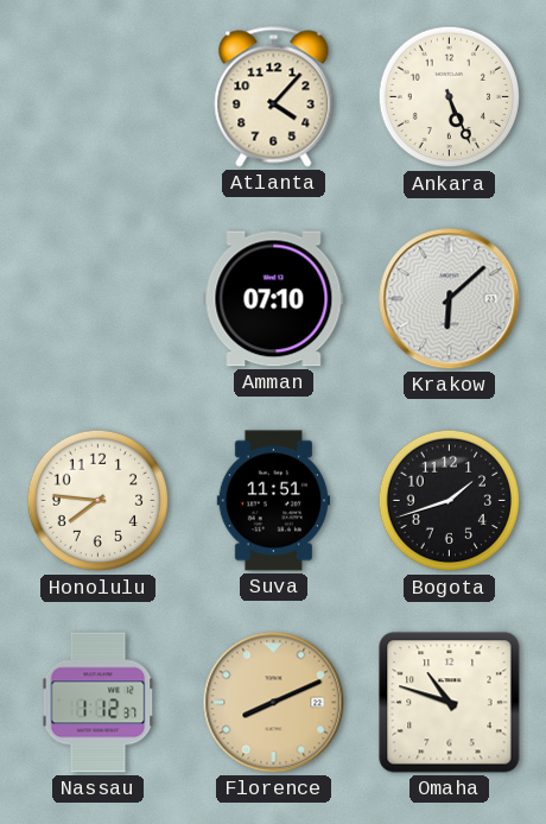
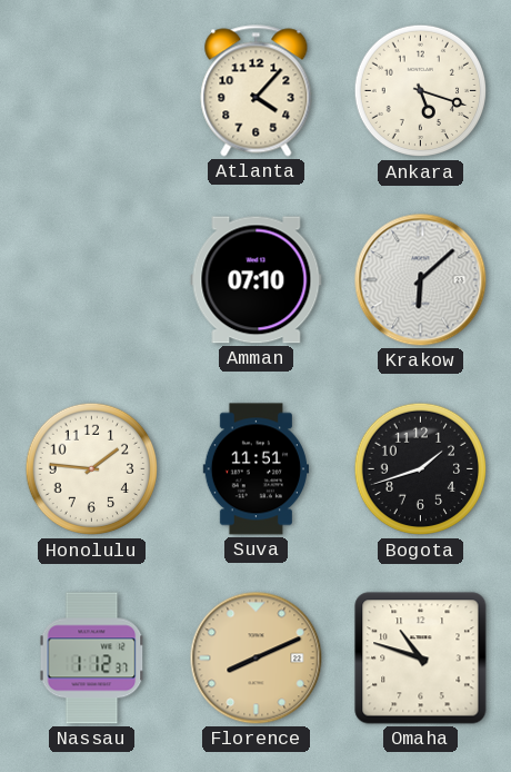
Ankara: 5:26 -> 5:18
Honolulu: 7:46 -> 1:46
